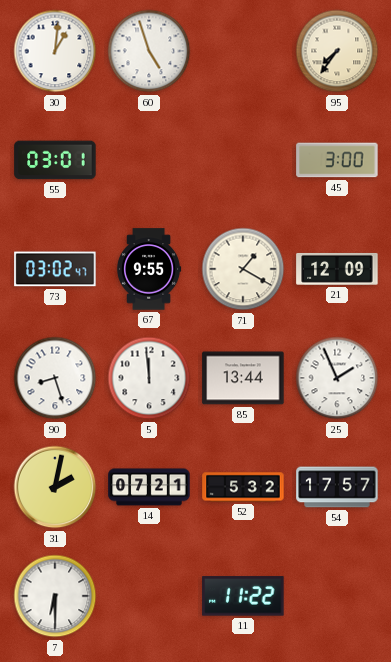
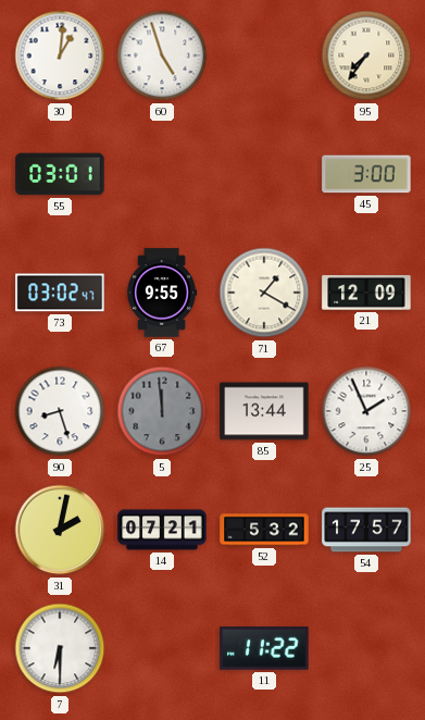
5 dial: white -> grey
